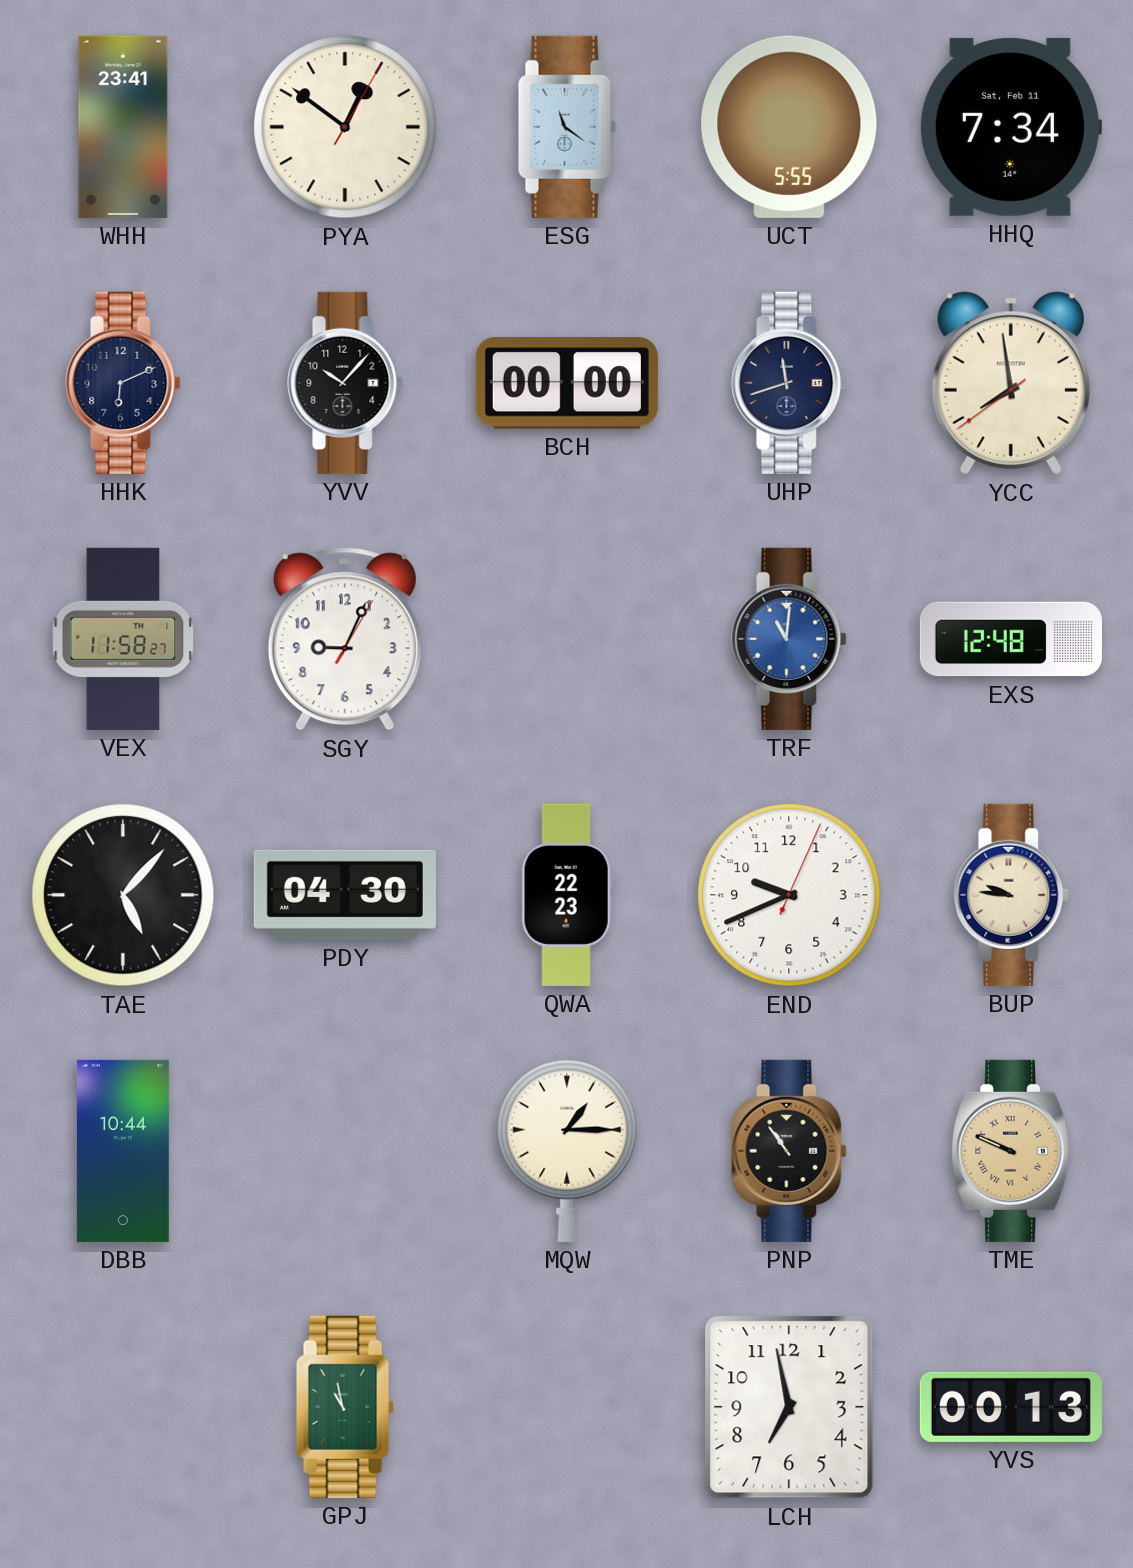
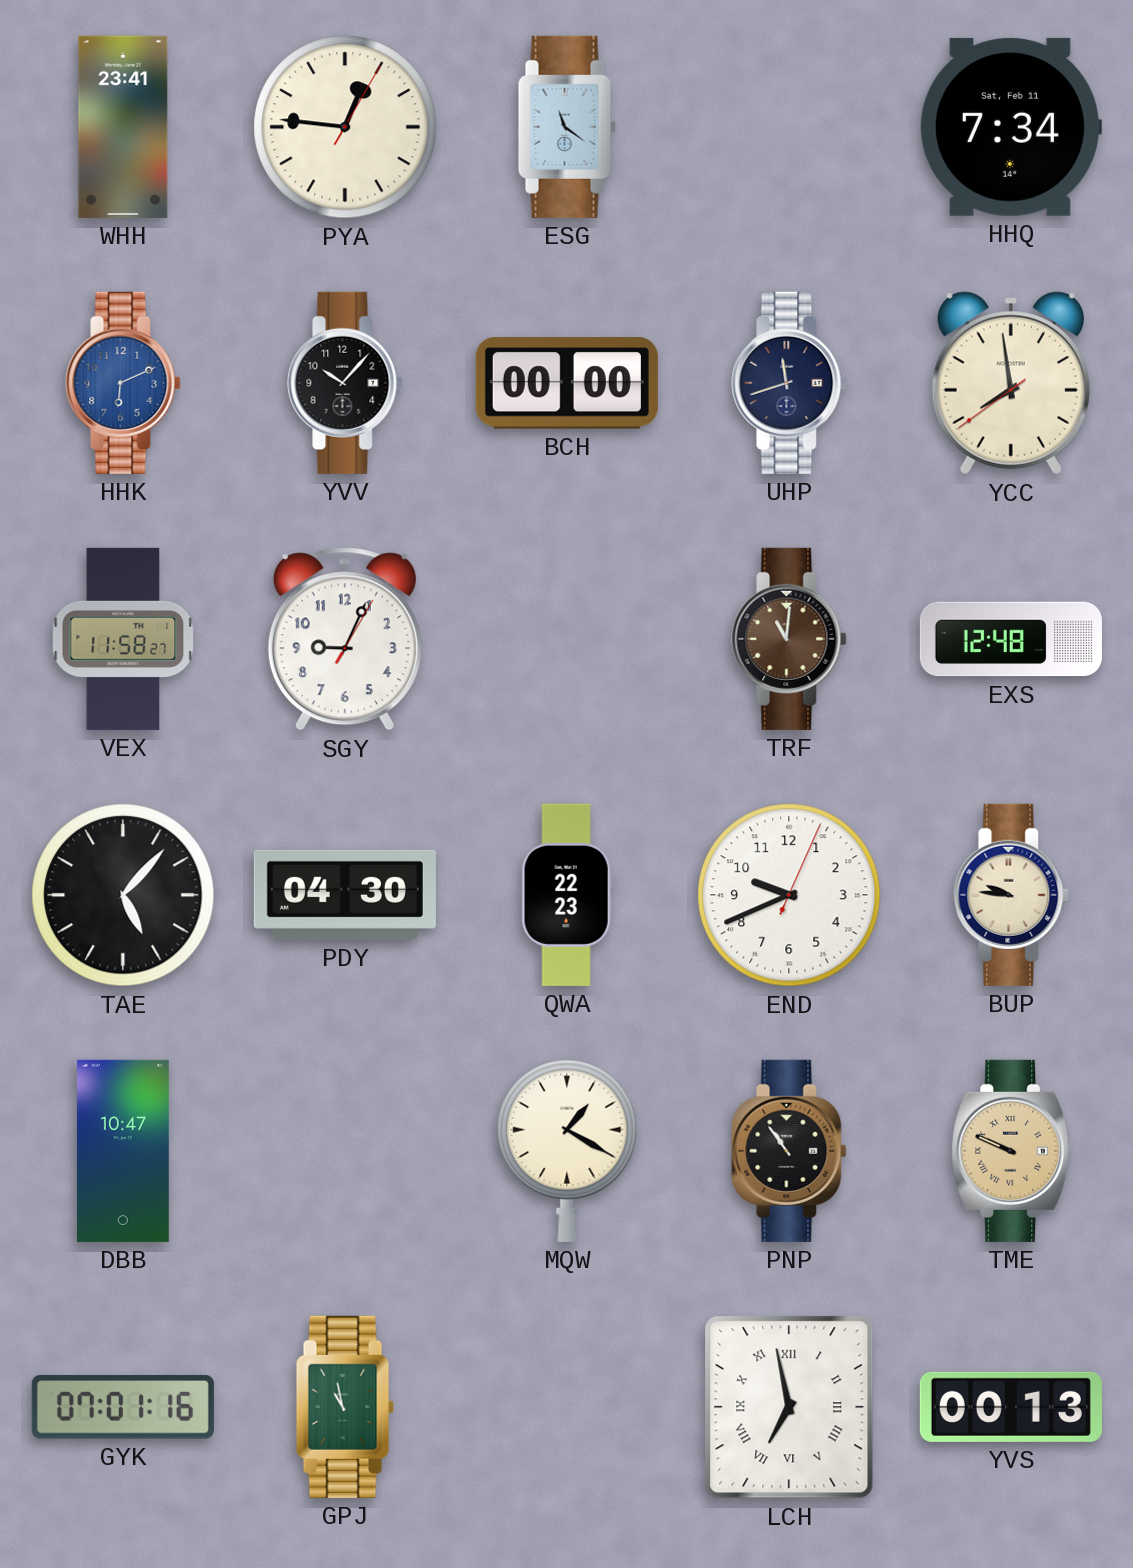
PYA: 12:51 -> 12:46
UCT: 5:55 -> none
HHK dial: navy -> blue
TRF dial: blue -> brown
DBB: 10:44 -> 10:47
MQW: 1:15 -> 1:20
GYK: none -> 07:01
LCH numerals: Arabic -> Roman
